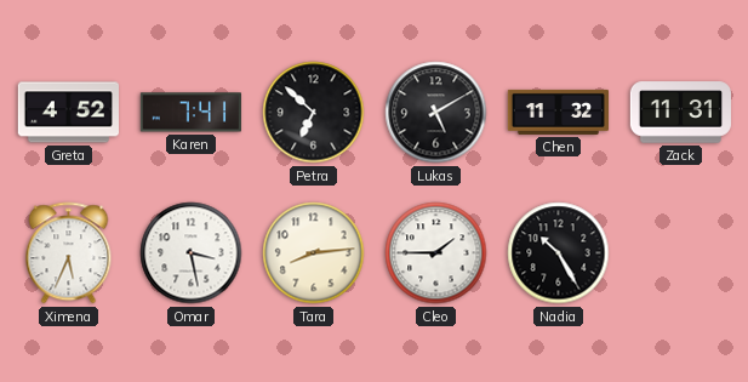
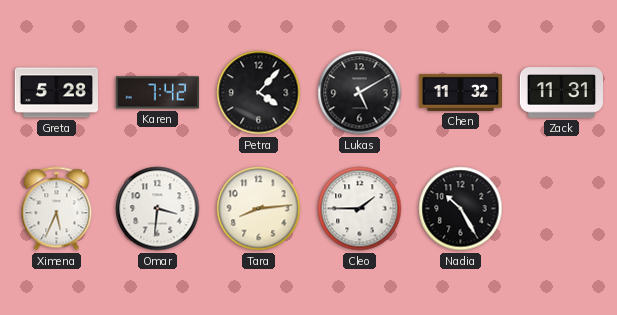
Greta: 4:52 -> 5:28
Karen: 7:41 -> 7:42
Petra: 6:52 -> 4:07
Omar: 3:28 -> 3:31
